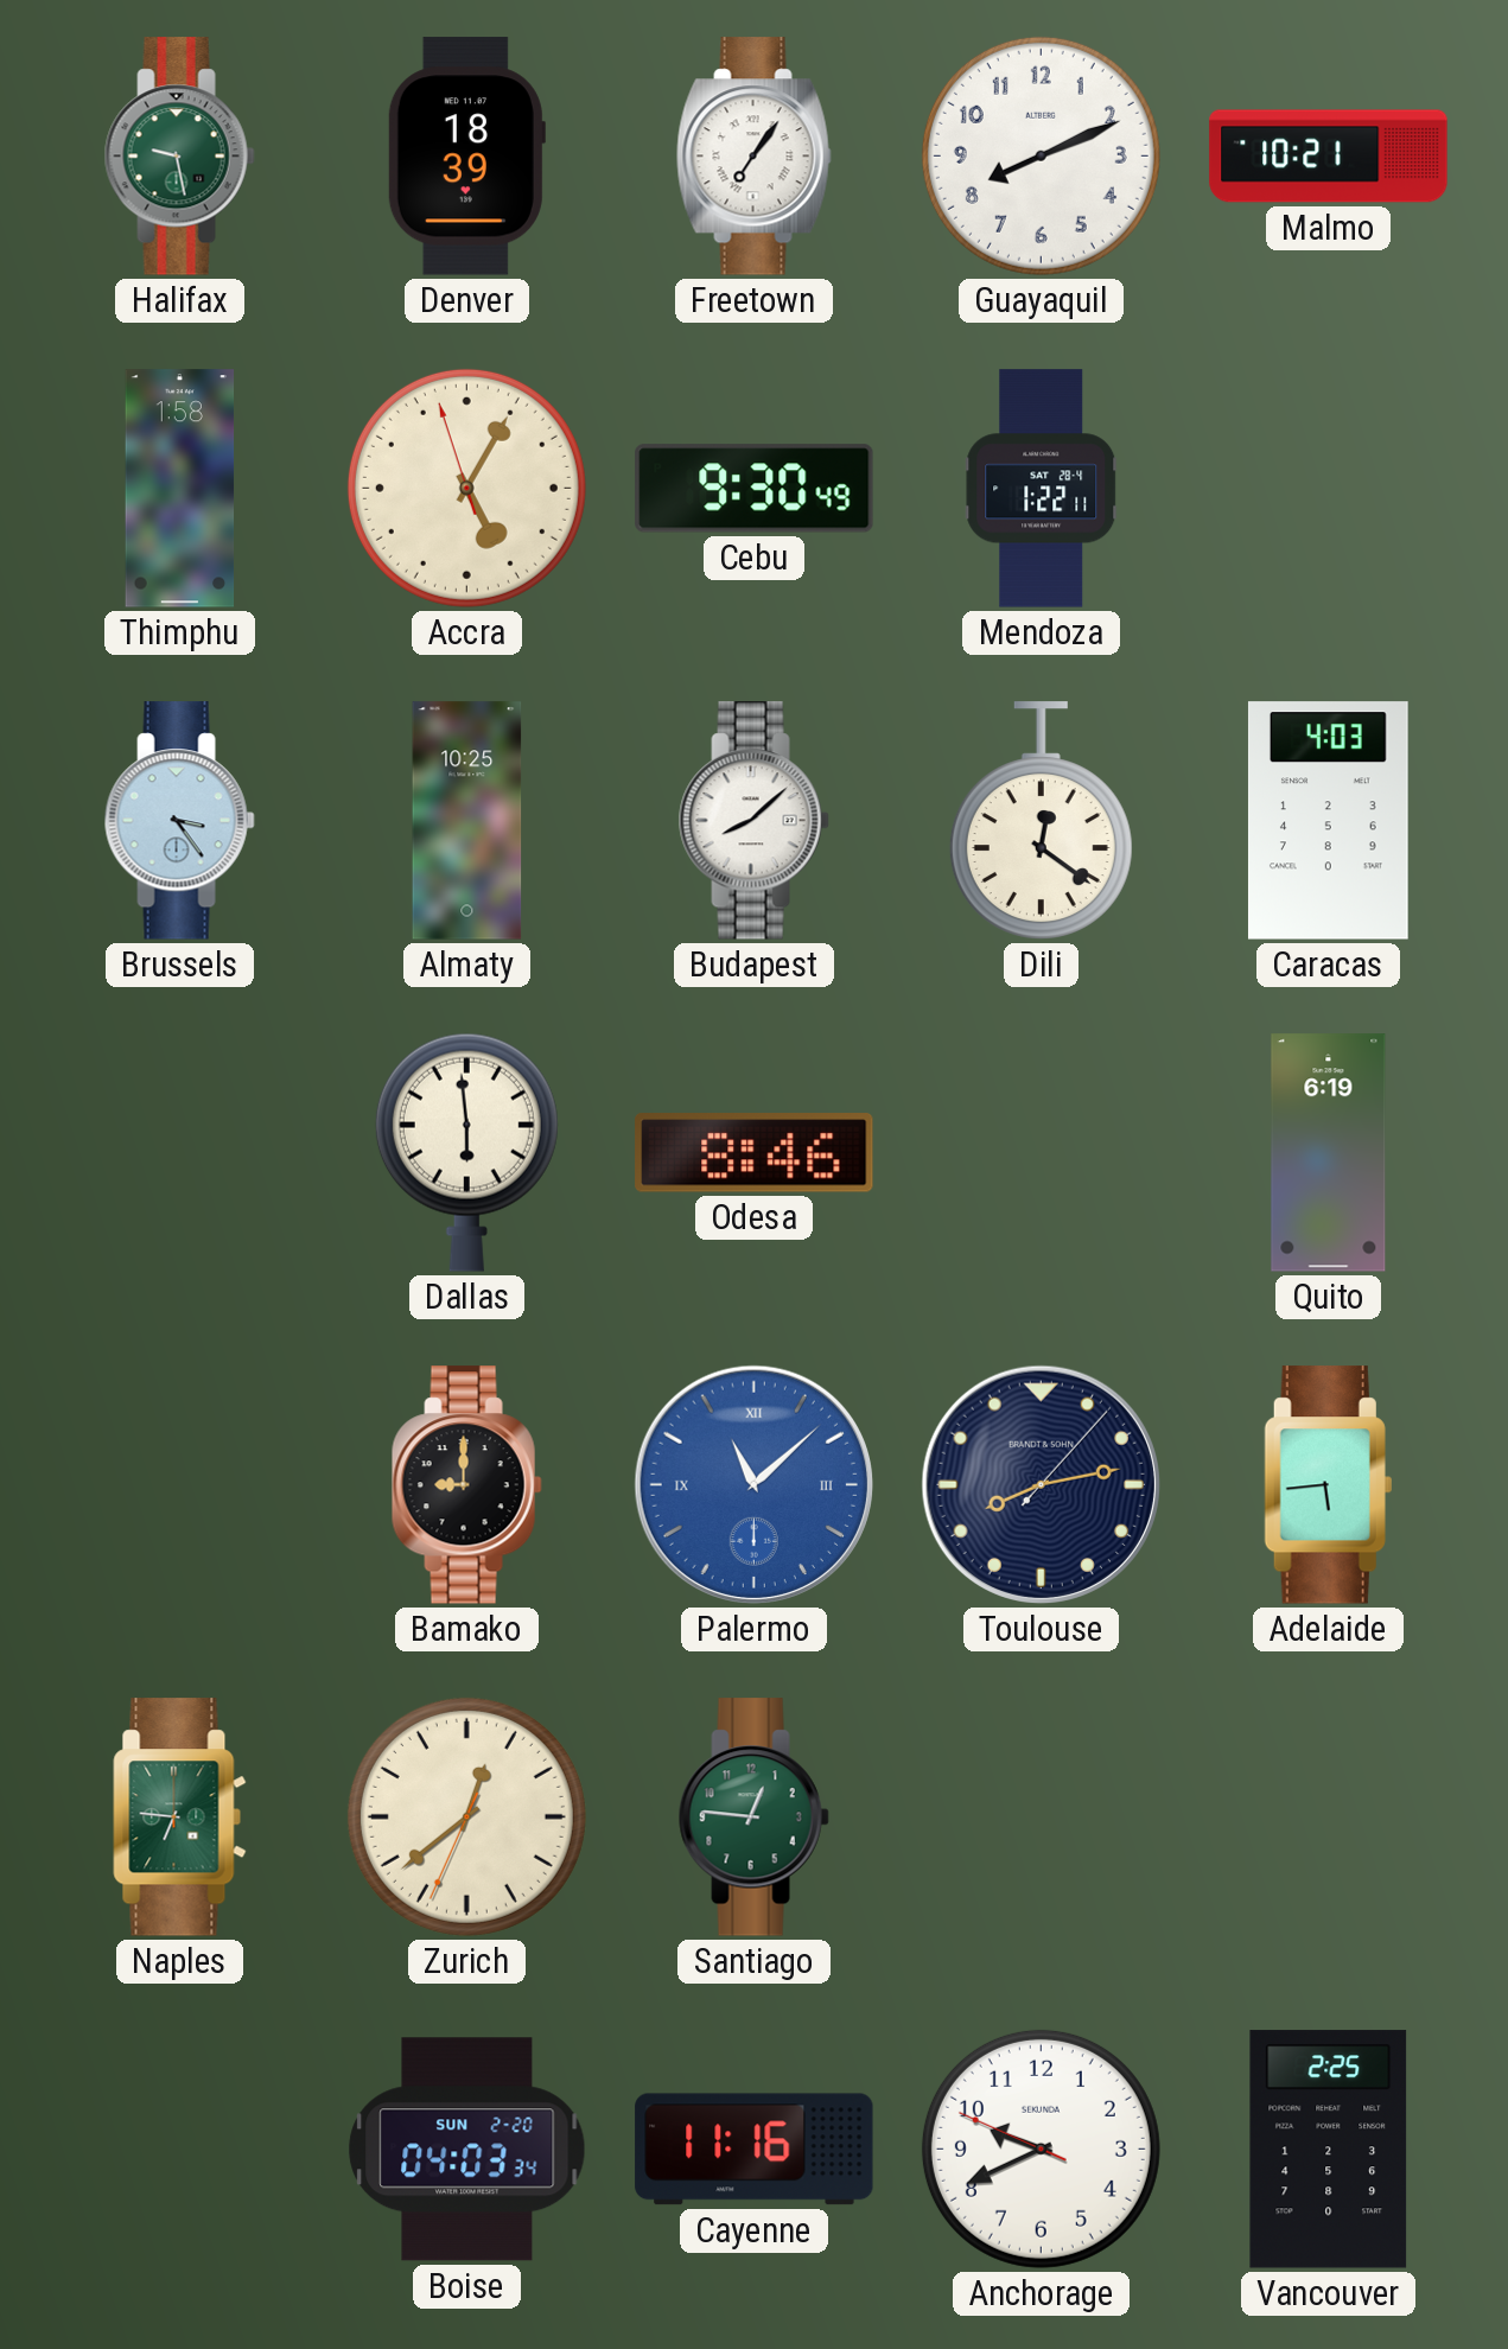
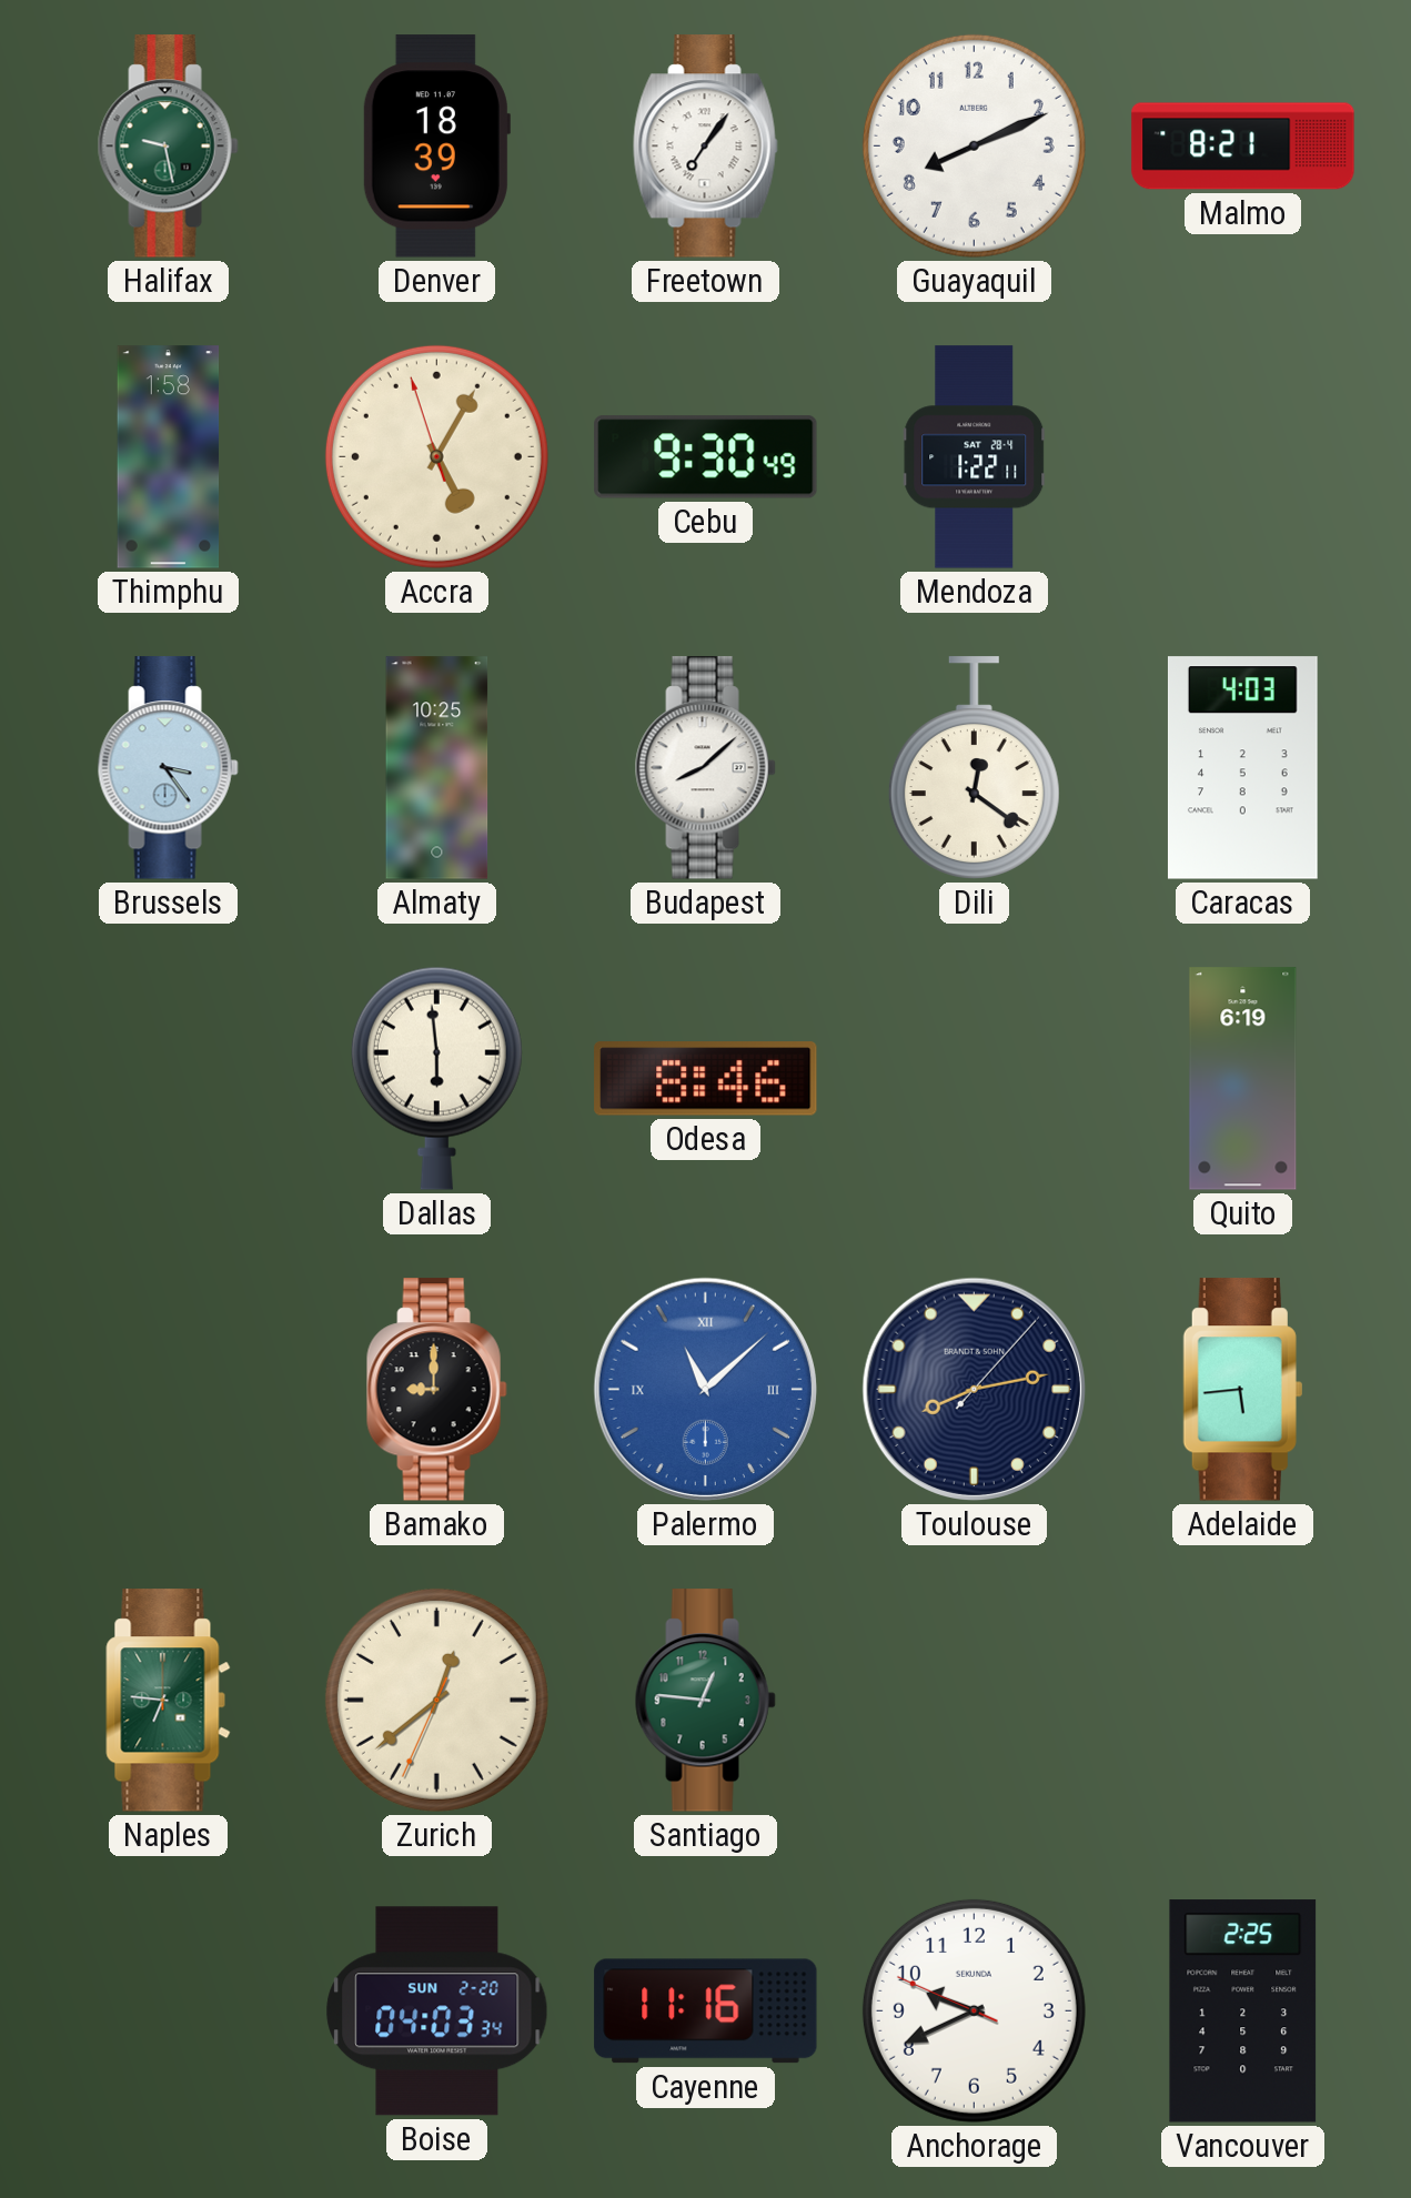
Malmo: 10:21 -> 8:21
